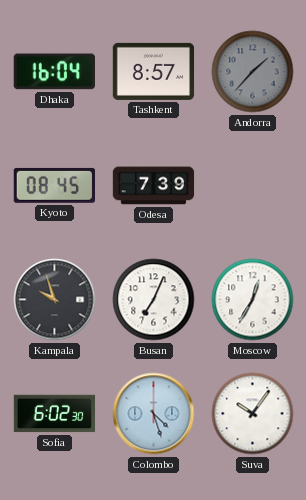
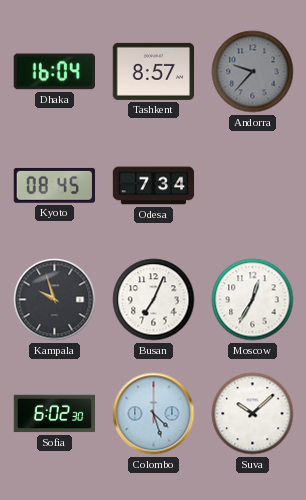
Andorra: 1:37 -> 9:37
Odesa: 7:39 -> 7:34
Suva: 10:06 -> 10:08
